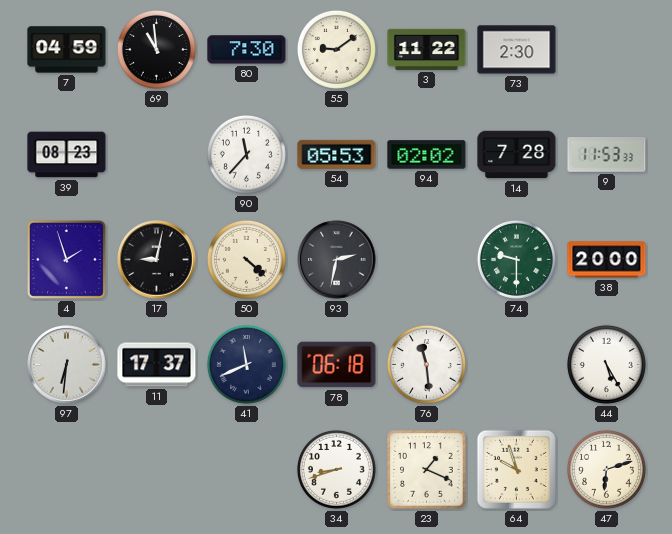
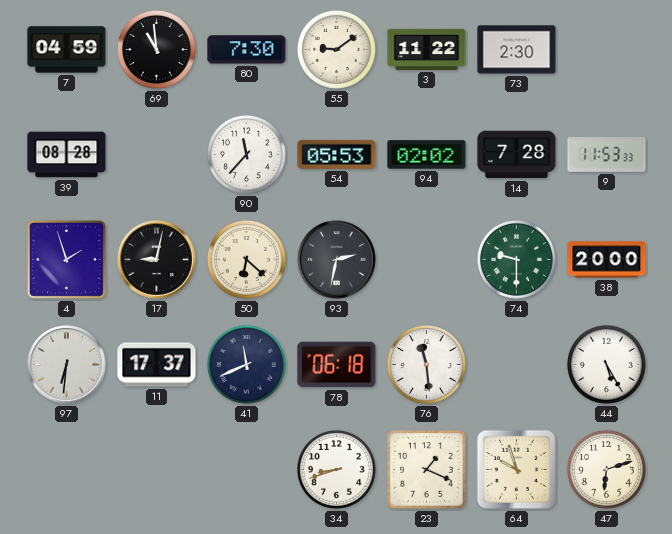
39: 08:23 -> 08:28
50: 4:22 -> 6:22
